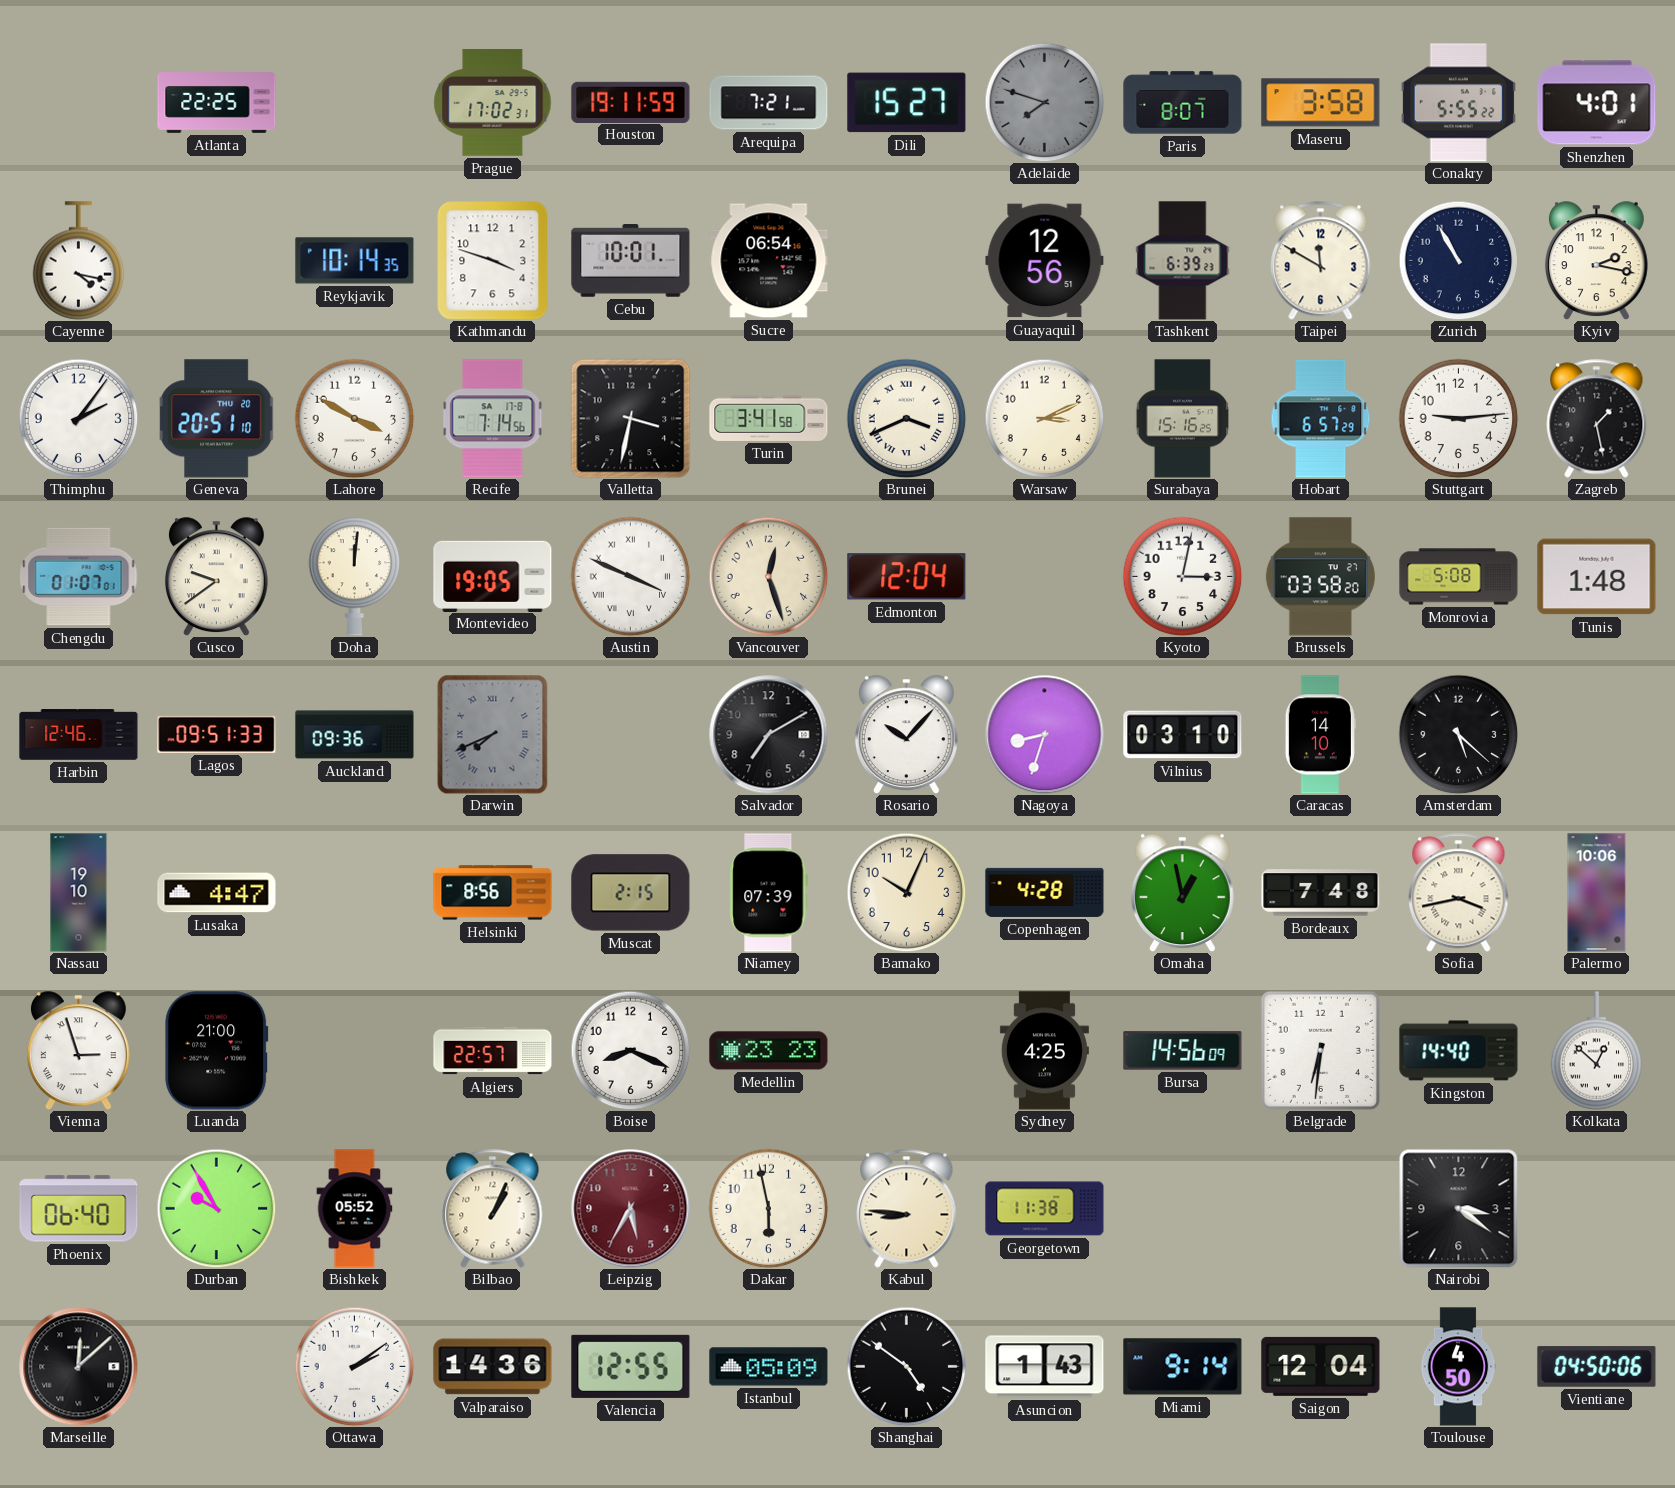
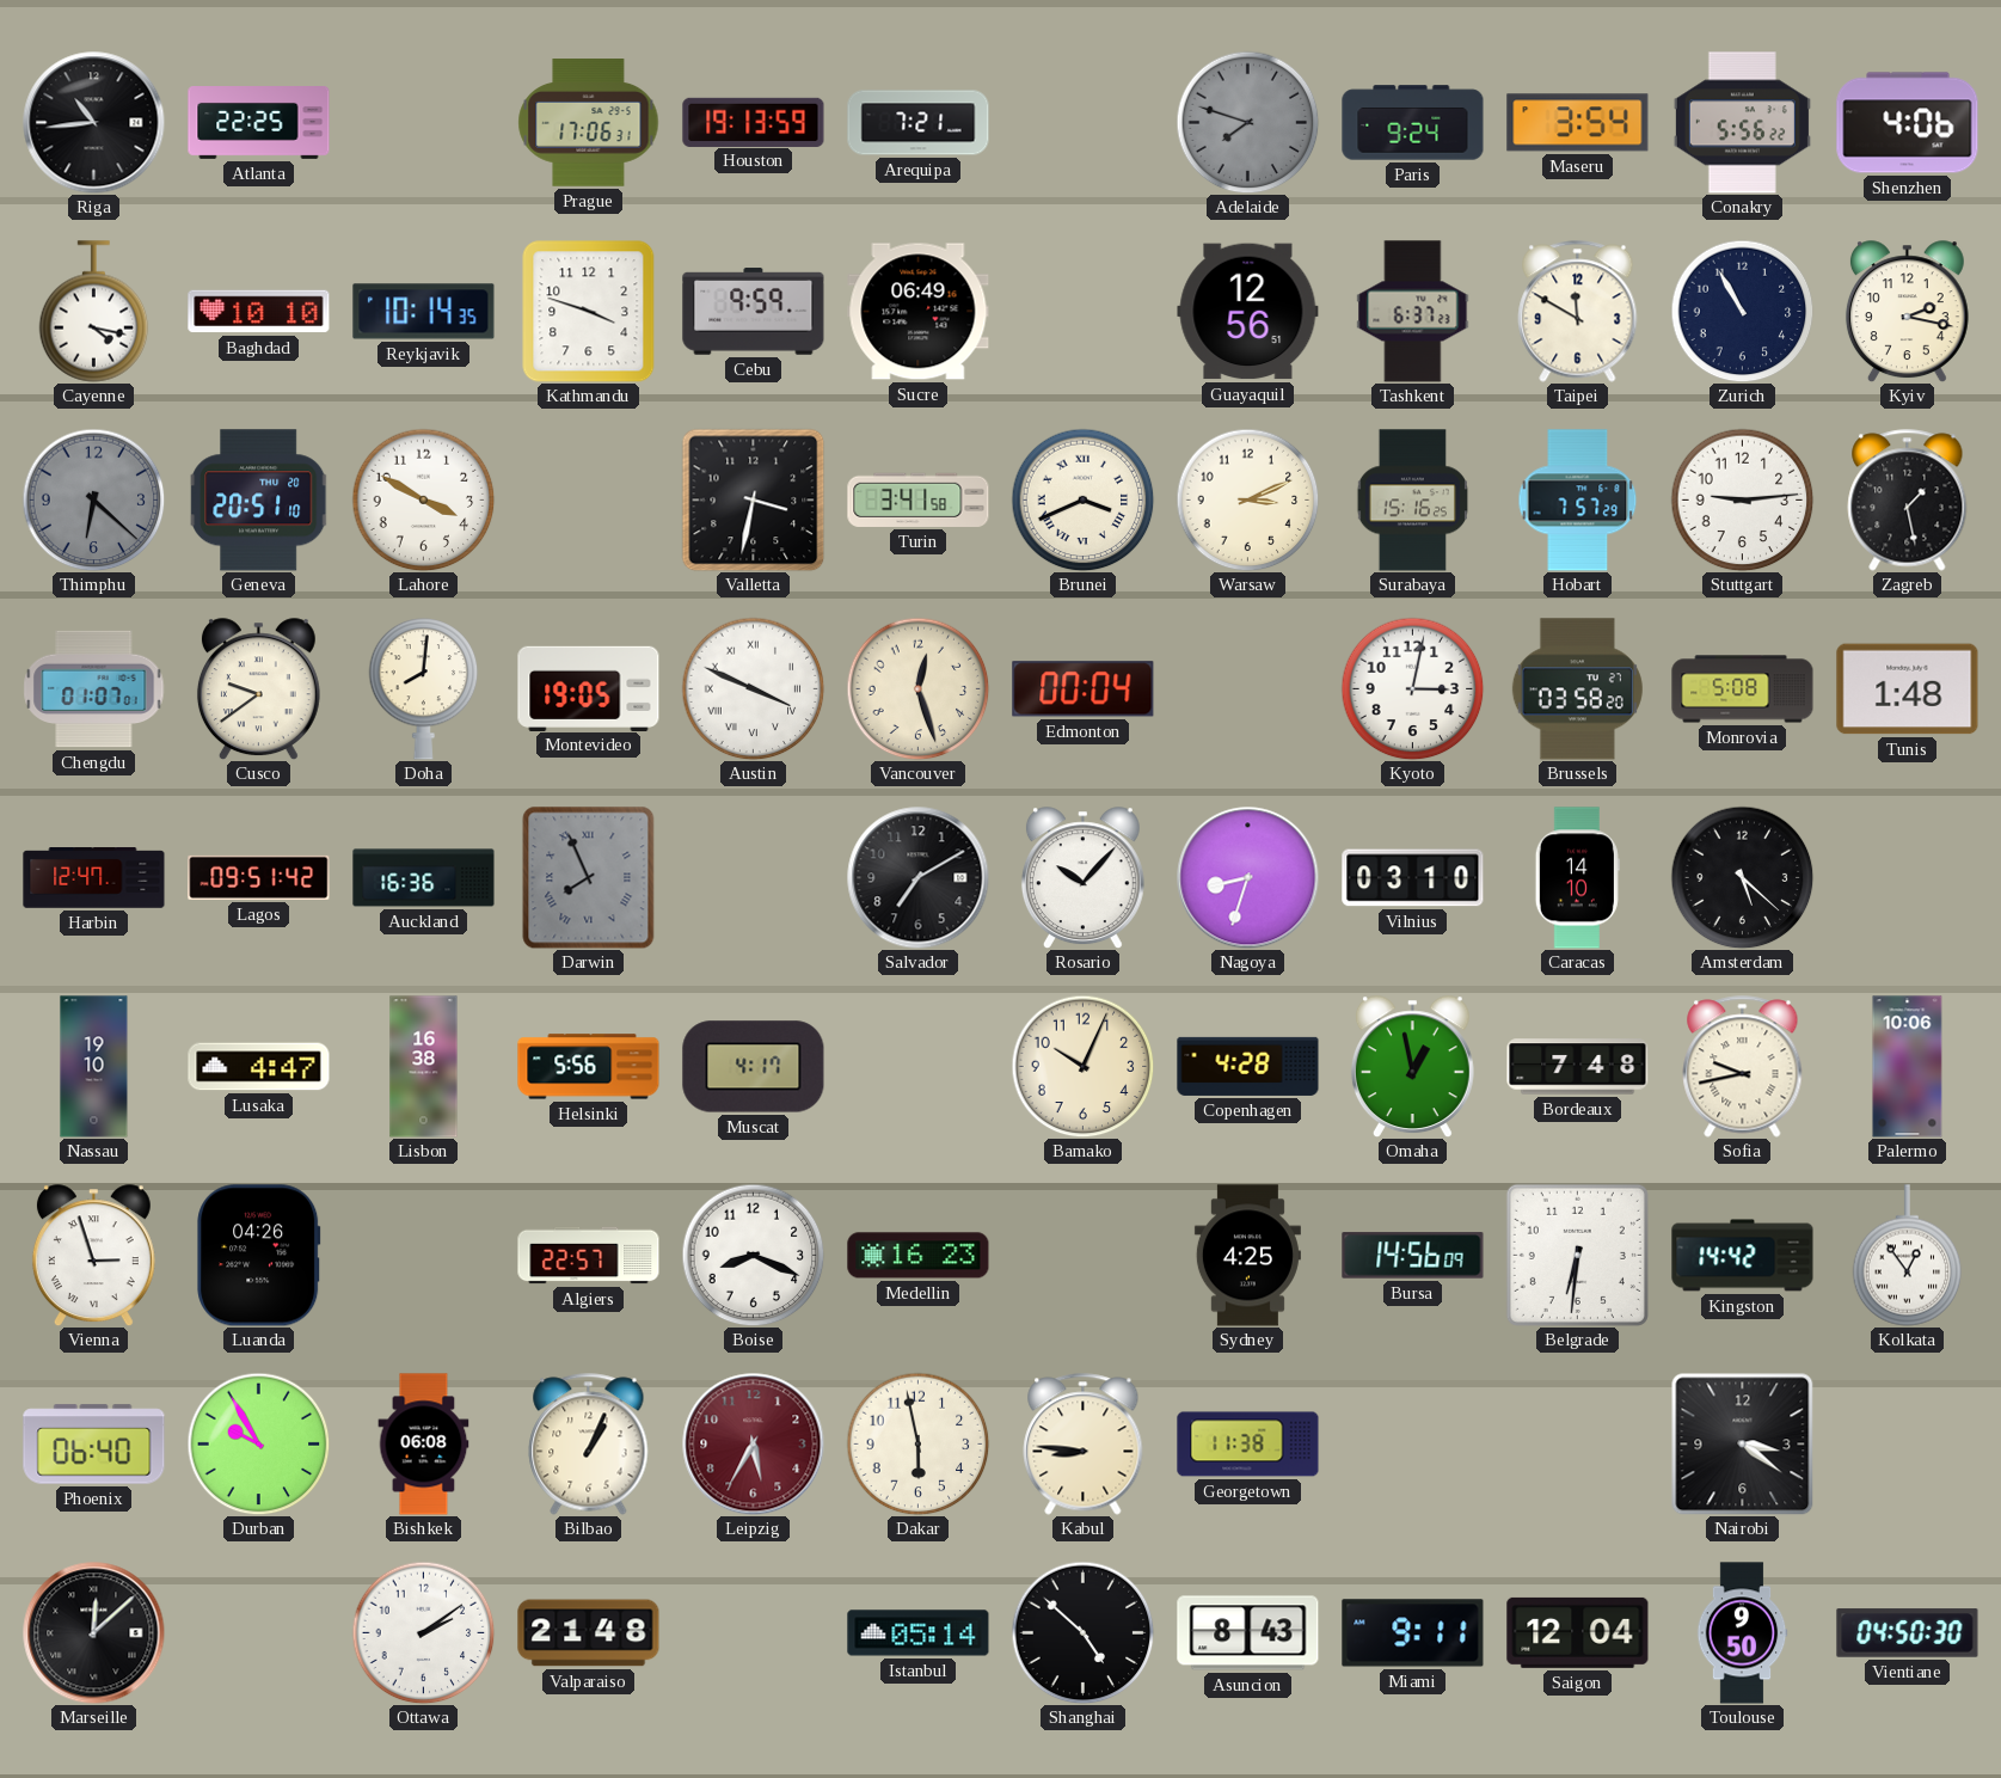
Riga: none -> 10:44
Prague: 17:02 -> 17:06
Houston: 19:11 -> 19:13
Dili: 15:27 -> none
Paris: 8:07 -> 9:24
Maseru: 3:58 -> 3:54
Conakry: 5:55 -> 5:56
Shenzhen: 4:01 -> 4:06
Baghdad: none -> 10:10
Cebu: 10:01 -> 9:59
Sucre: 06:54 -> 06:49
Tashkent: 6:39 -> 6:37
Thimphu: 2:06 -> 6:22
Thimphu dial: white -> grey
Recife: 7:14 -> none
Hobart: 6:57 -> 7:57
Doha: 12:01 -> 8:01
Edmonton: 12:04 -> 00:04
Harbin: 12:46 -> 12:47
Lagos: 09:51:33 -> 09:51:42
Auckland: 09:36 -> 16:36
Darwin: 7:41 -> 7:56
Lisbon: none -> 16:38
Helsinki: 8:56 -> 5:56
Muscat: 2:15 -> 4:17
Niamey: 07:39 -> none
Sofia: 3:43 -> 9:43
Luanda: 21:00 -> 04:26
Medellin: 23:23 -> 16:23
Kingston: 14:40 -> 14:42
Kolkata: 12:52 -> 12:54
Bishkek: 05:52 -> 06:08
Valparaiso: 14:36 -> 21:48
Valencia: 12:55 -> none
Istanbul: 05:09 -> 05:14
Shanghai: 4:51 -> 4:52
Asuncion: 1:43 -> 8:43
Miami: 9:14 -> 9:11
Toulouse: 4:50 -> 9:50
Vientiane: 04:50:06 -> 04:50:30
